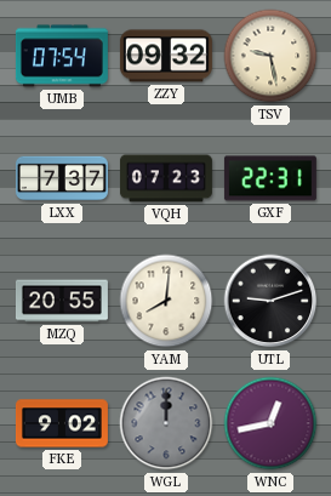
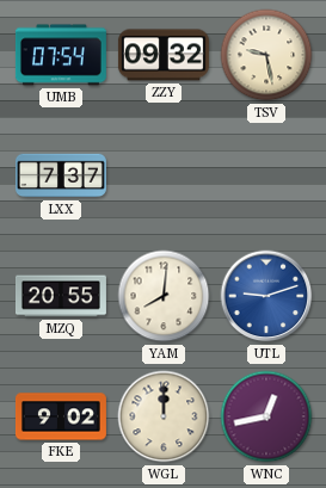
VQH: 07:23 -> none
GXF: 22:31 -> none
UTL dial: black -> blue
WGL dial: grey -> cream
